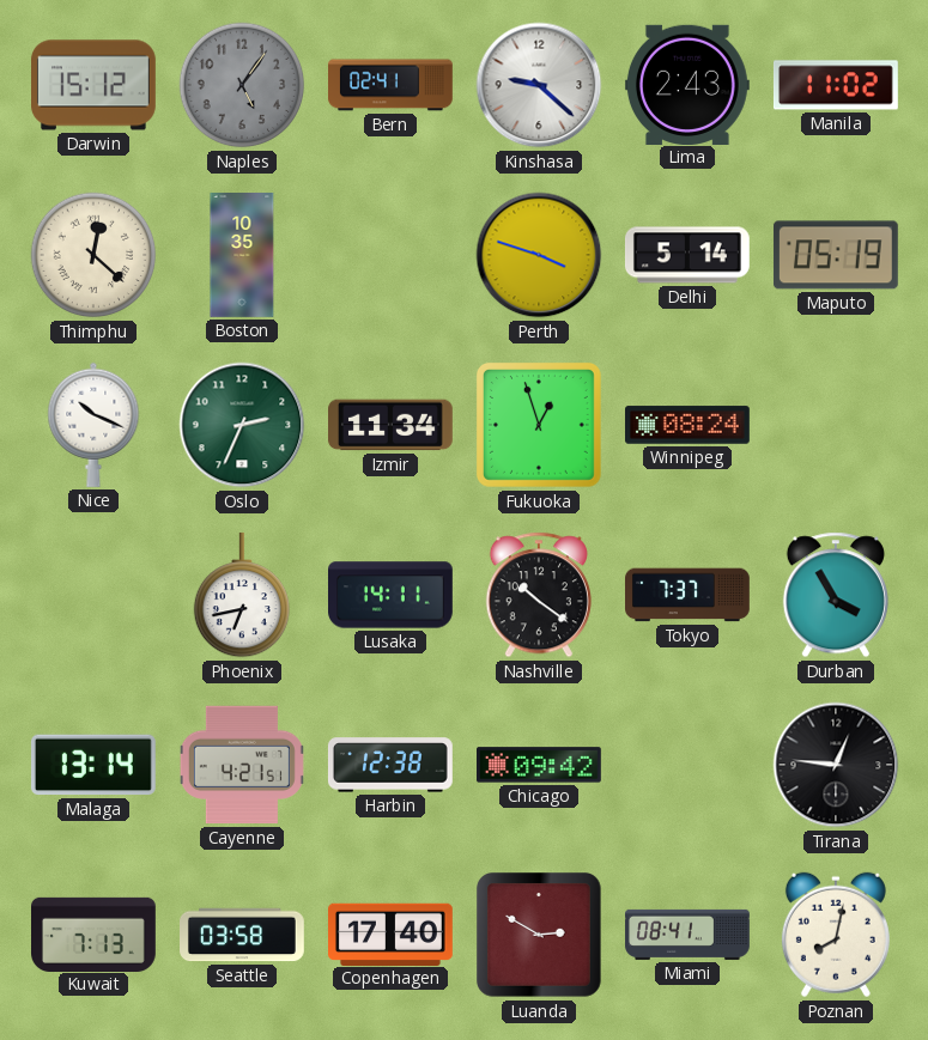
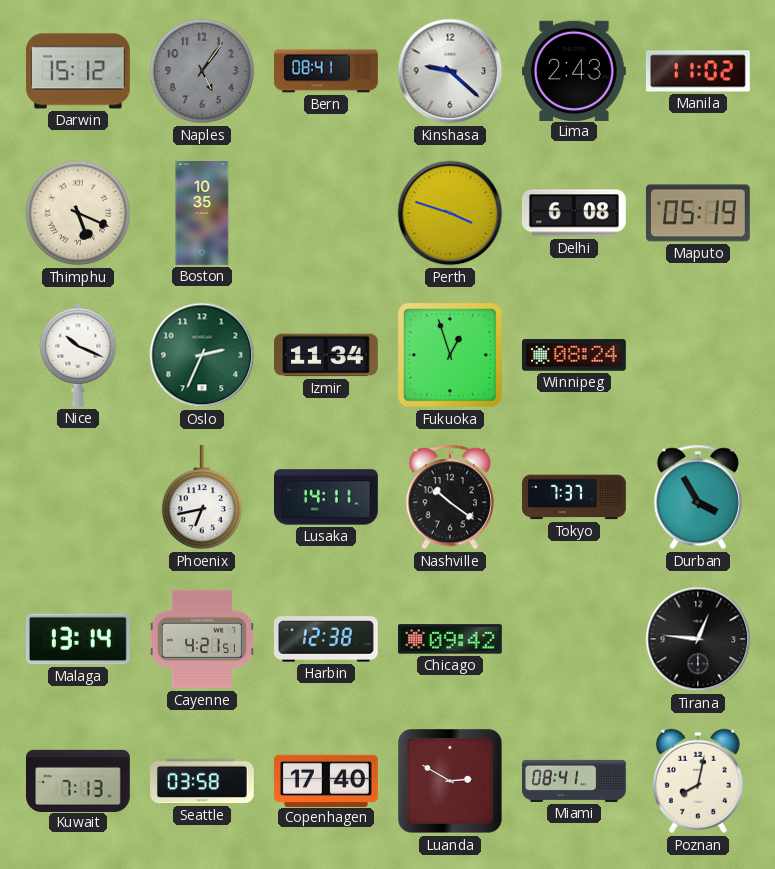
Bern: 02:41 -> 08:41
Thimphu: 12:22 -> 5:19
Delhi: 5:14 -> 6:08
